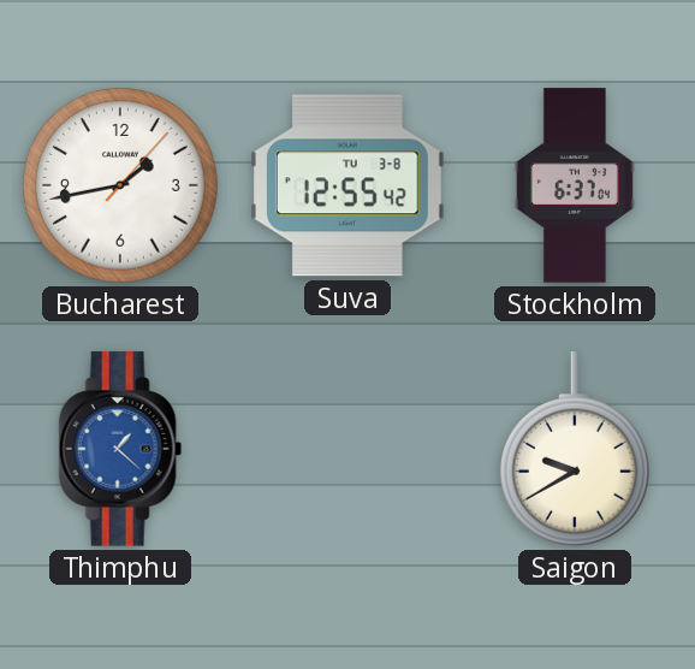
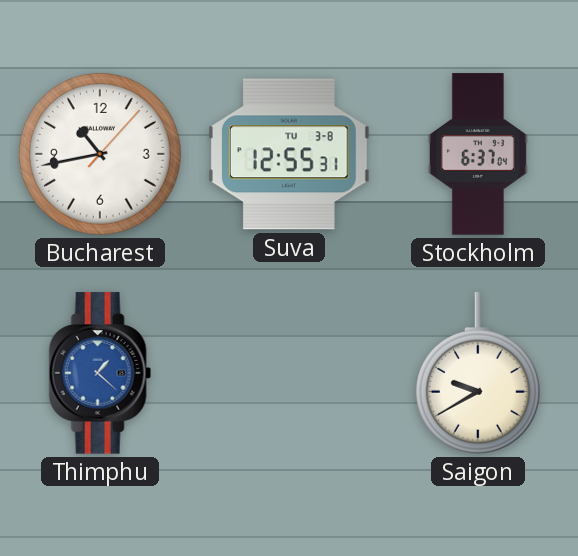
Bucharest: 1:43 -> 10:43
Suva: 12:55:42 -> 12:55:31
